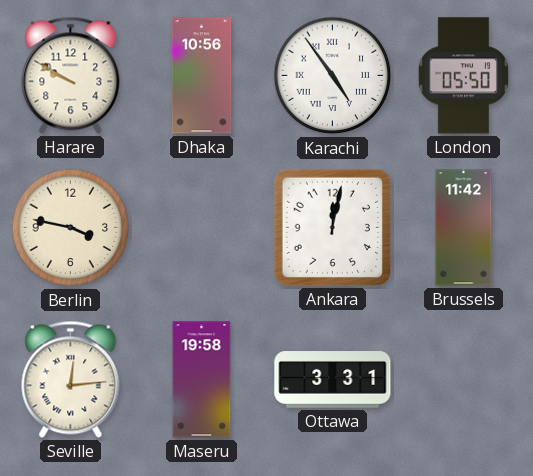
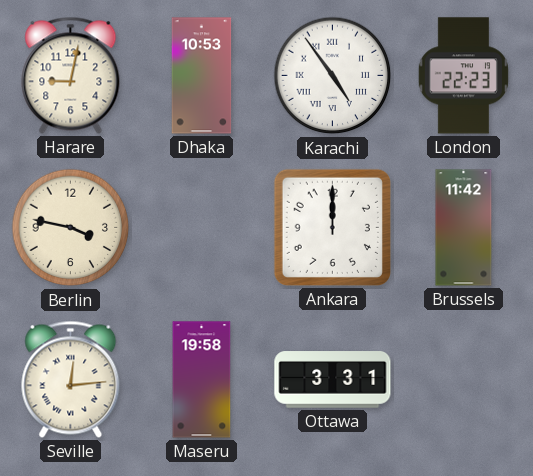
Harare: 9:50 -> 9:02
Dhaka: 10:56 -> 10:53
London: 05:50 -> 22:23
Ankara: 12:02 -> 12:00
